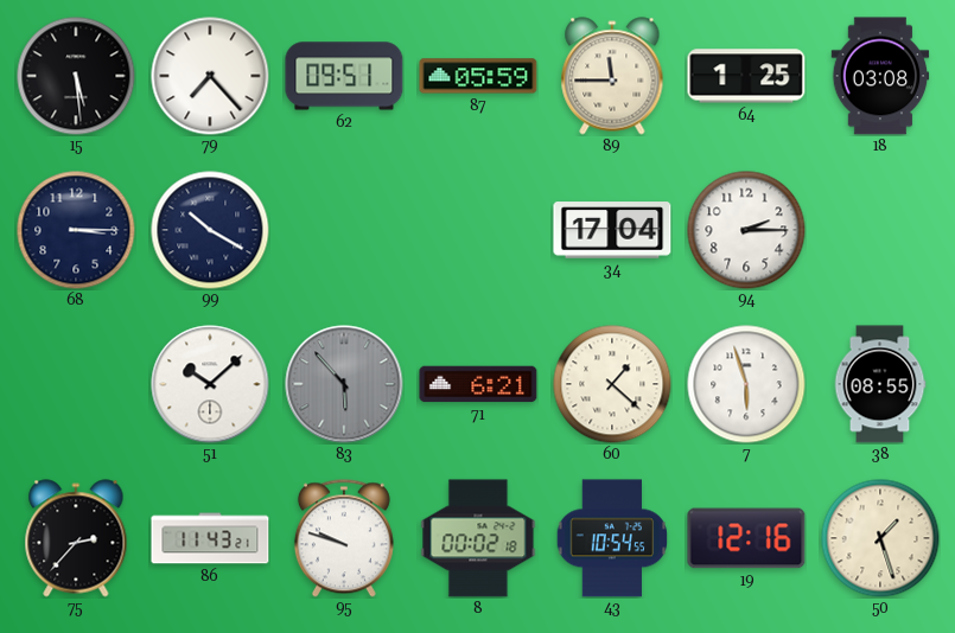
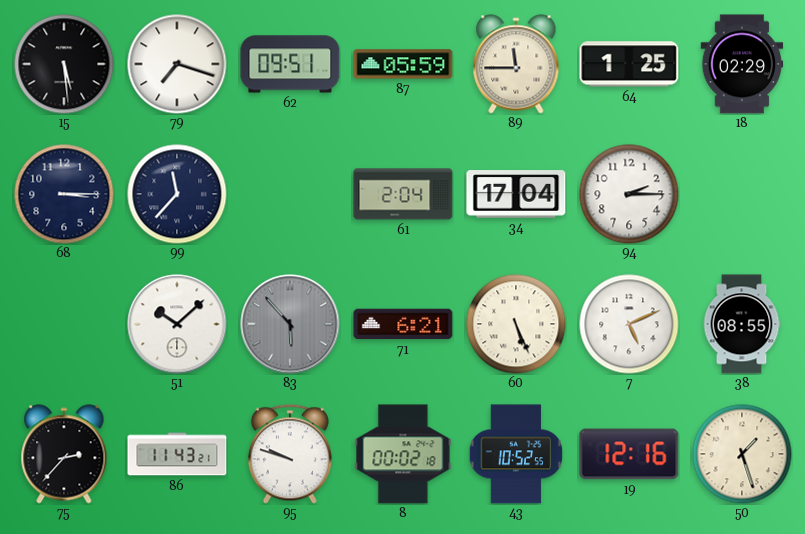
79: 7:23 -> 7:18
18: 03:08 -> 02:29
99: 10:20 -> 11:37
61: none -> 2:04
60: 1:22 -> 5:26
7: 5:57 -> 5:11
43: 10:54 -> 10:52
